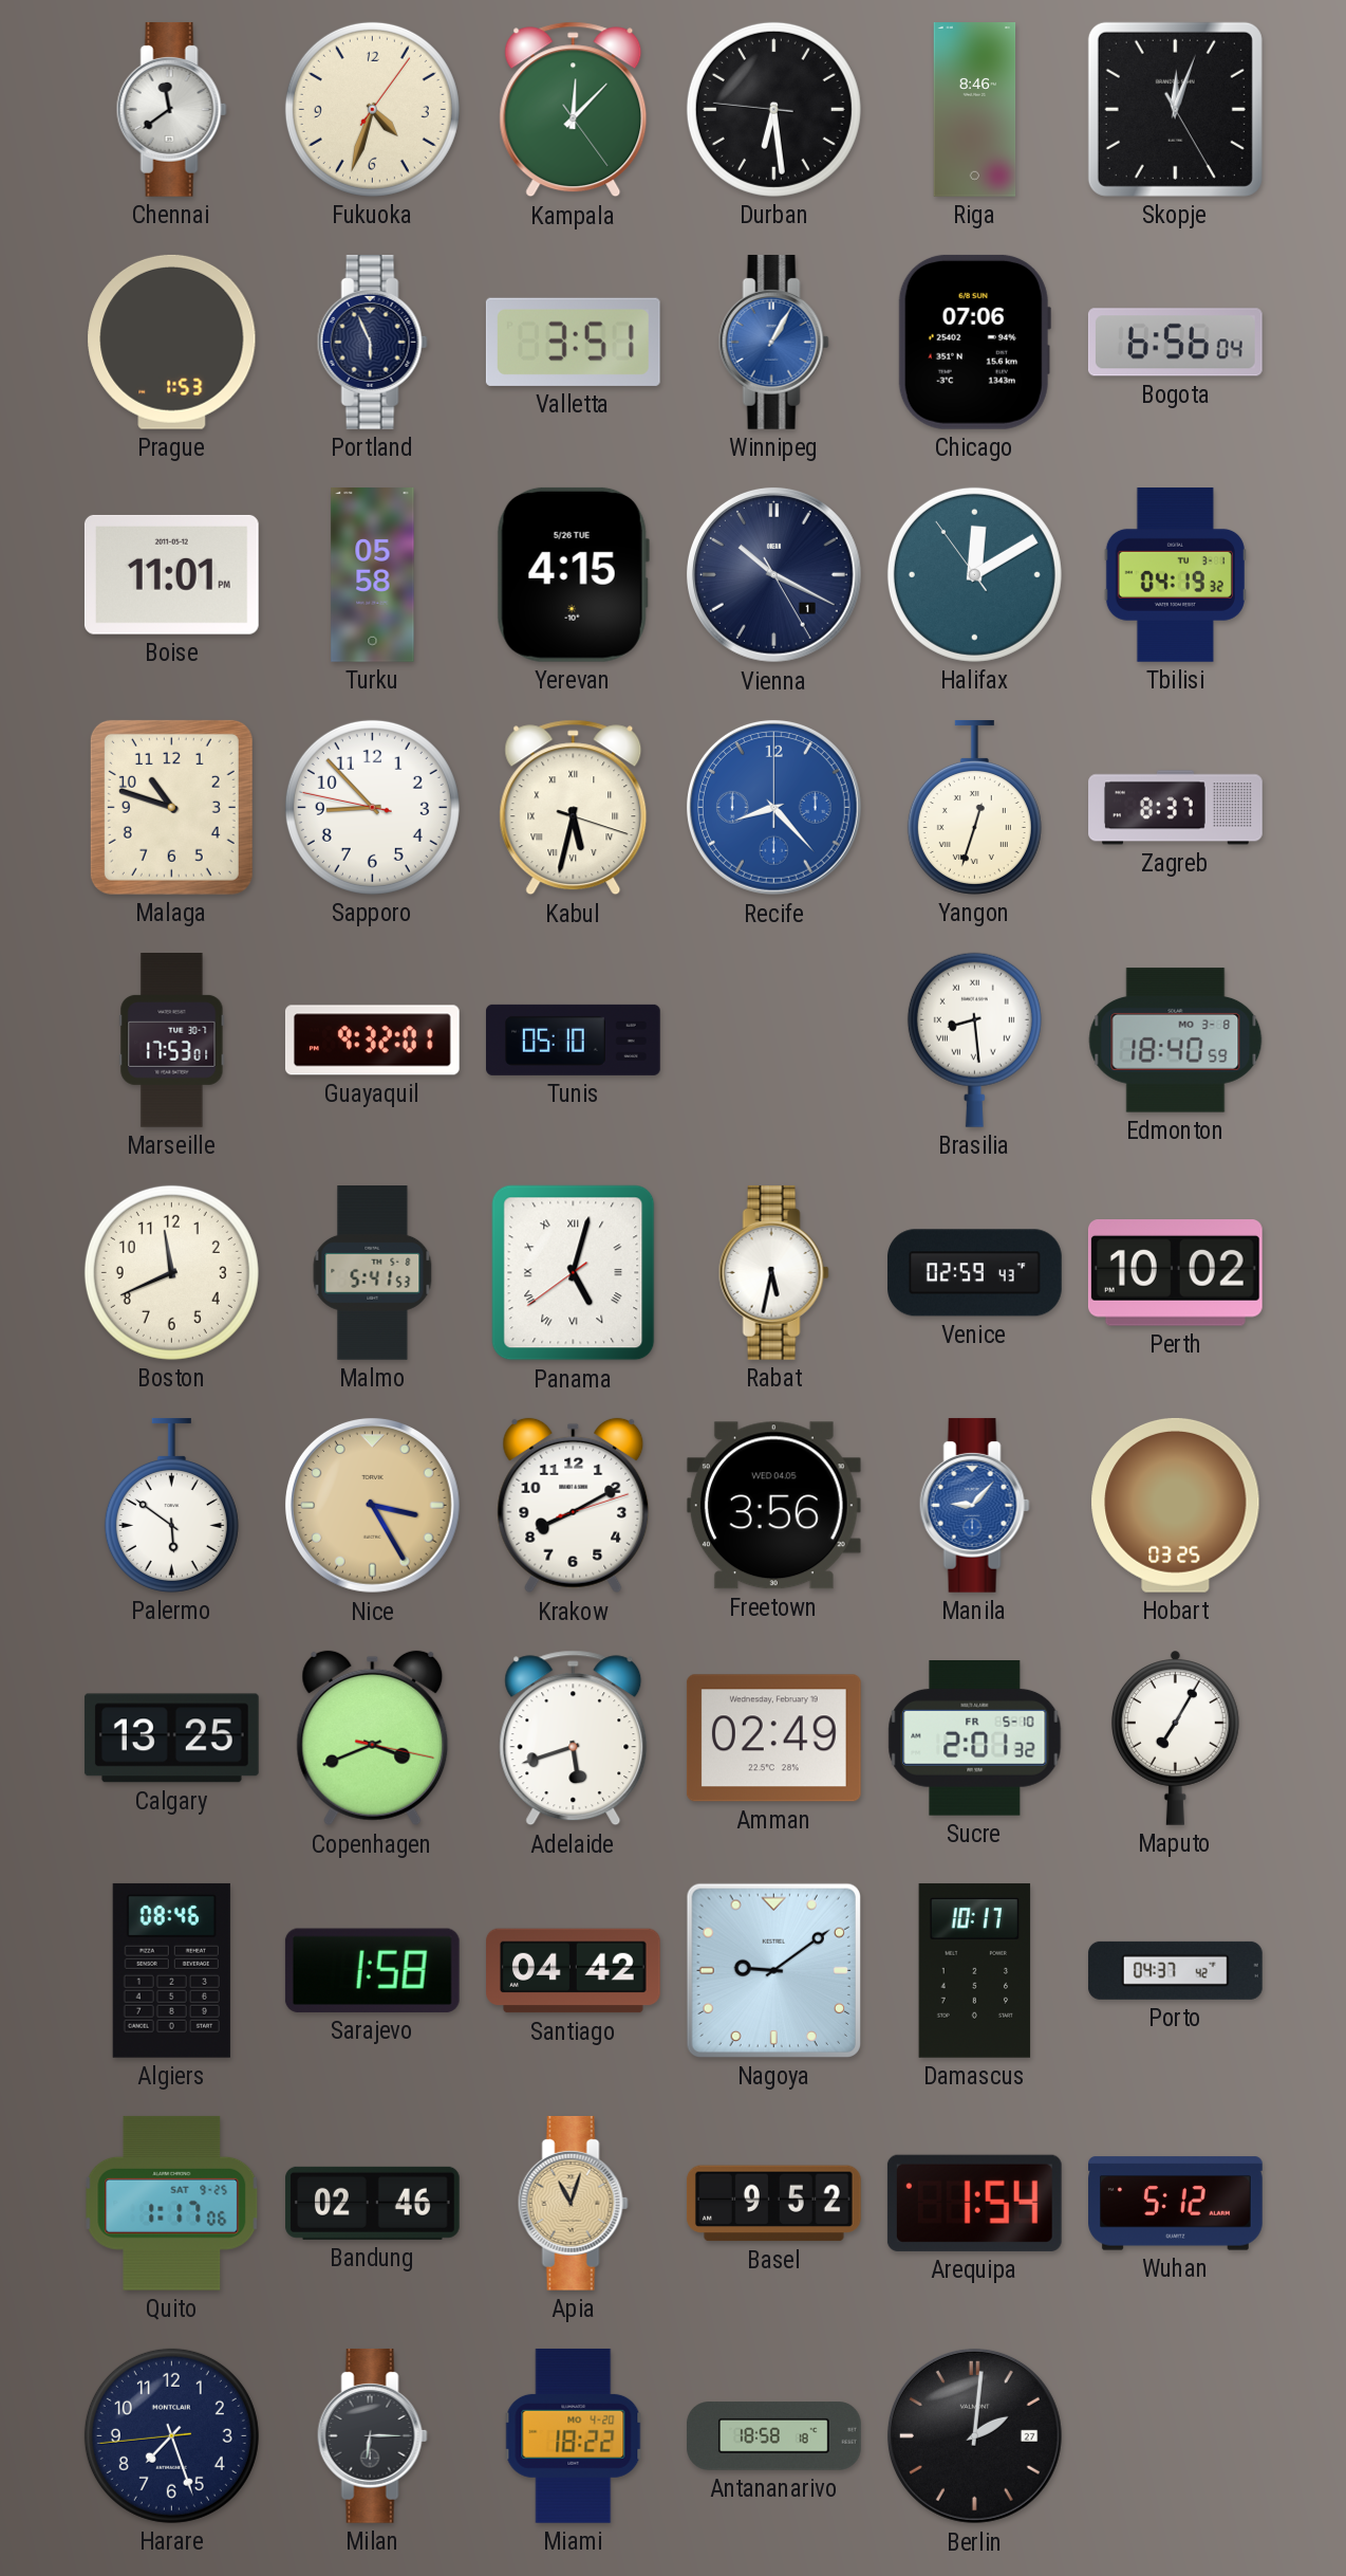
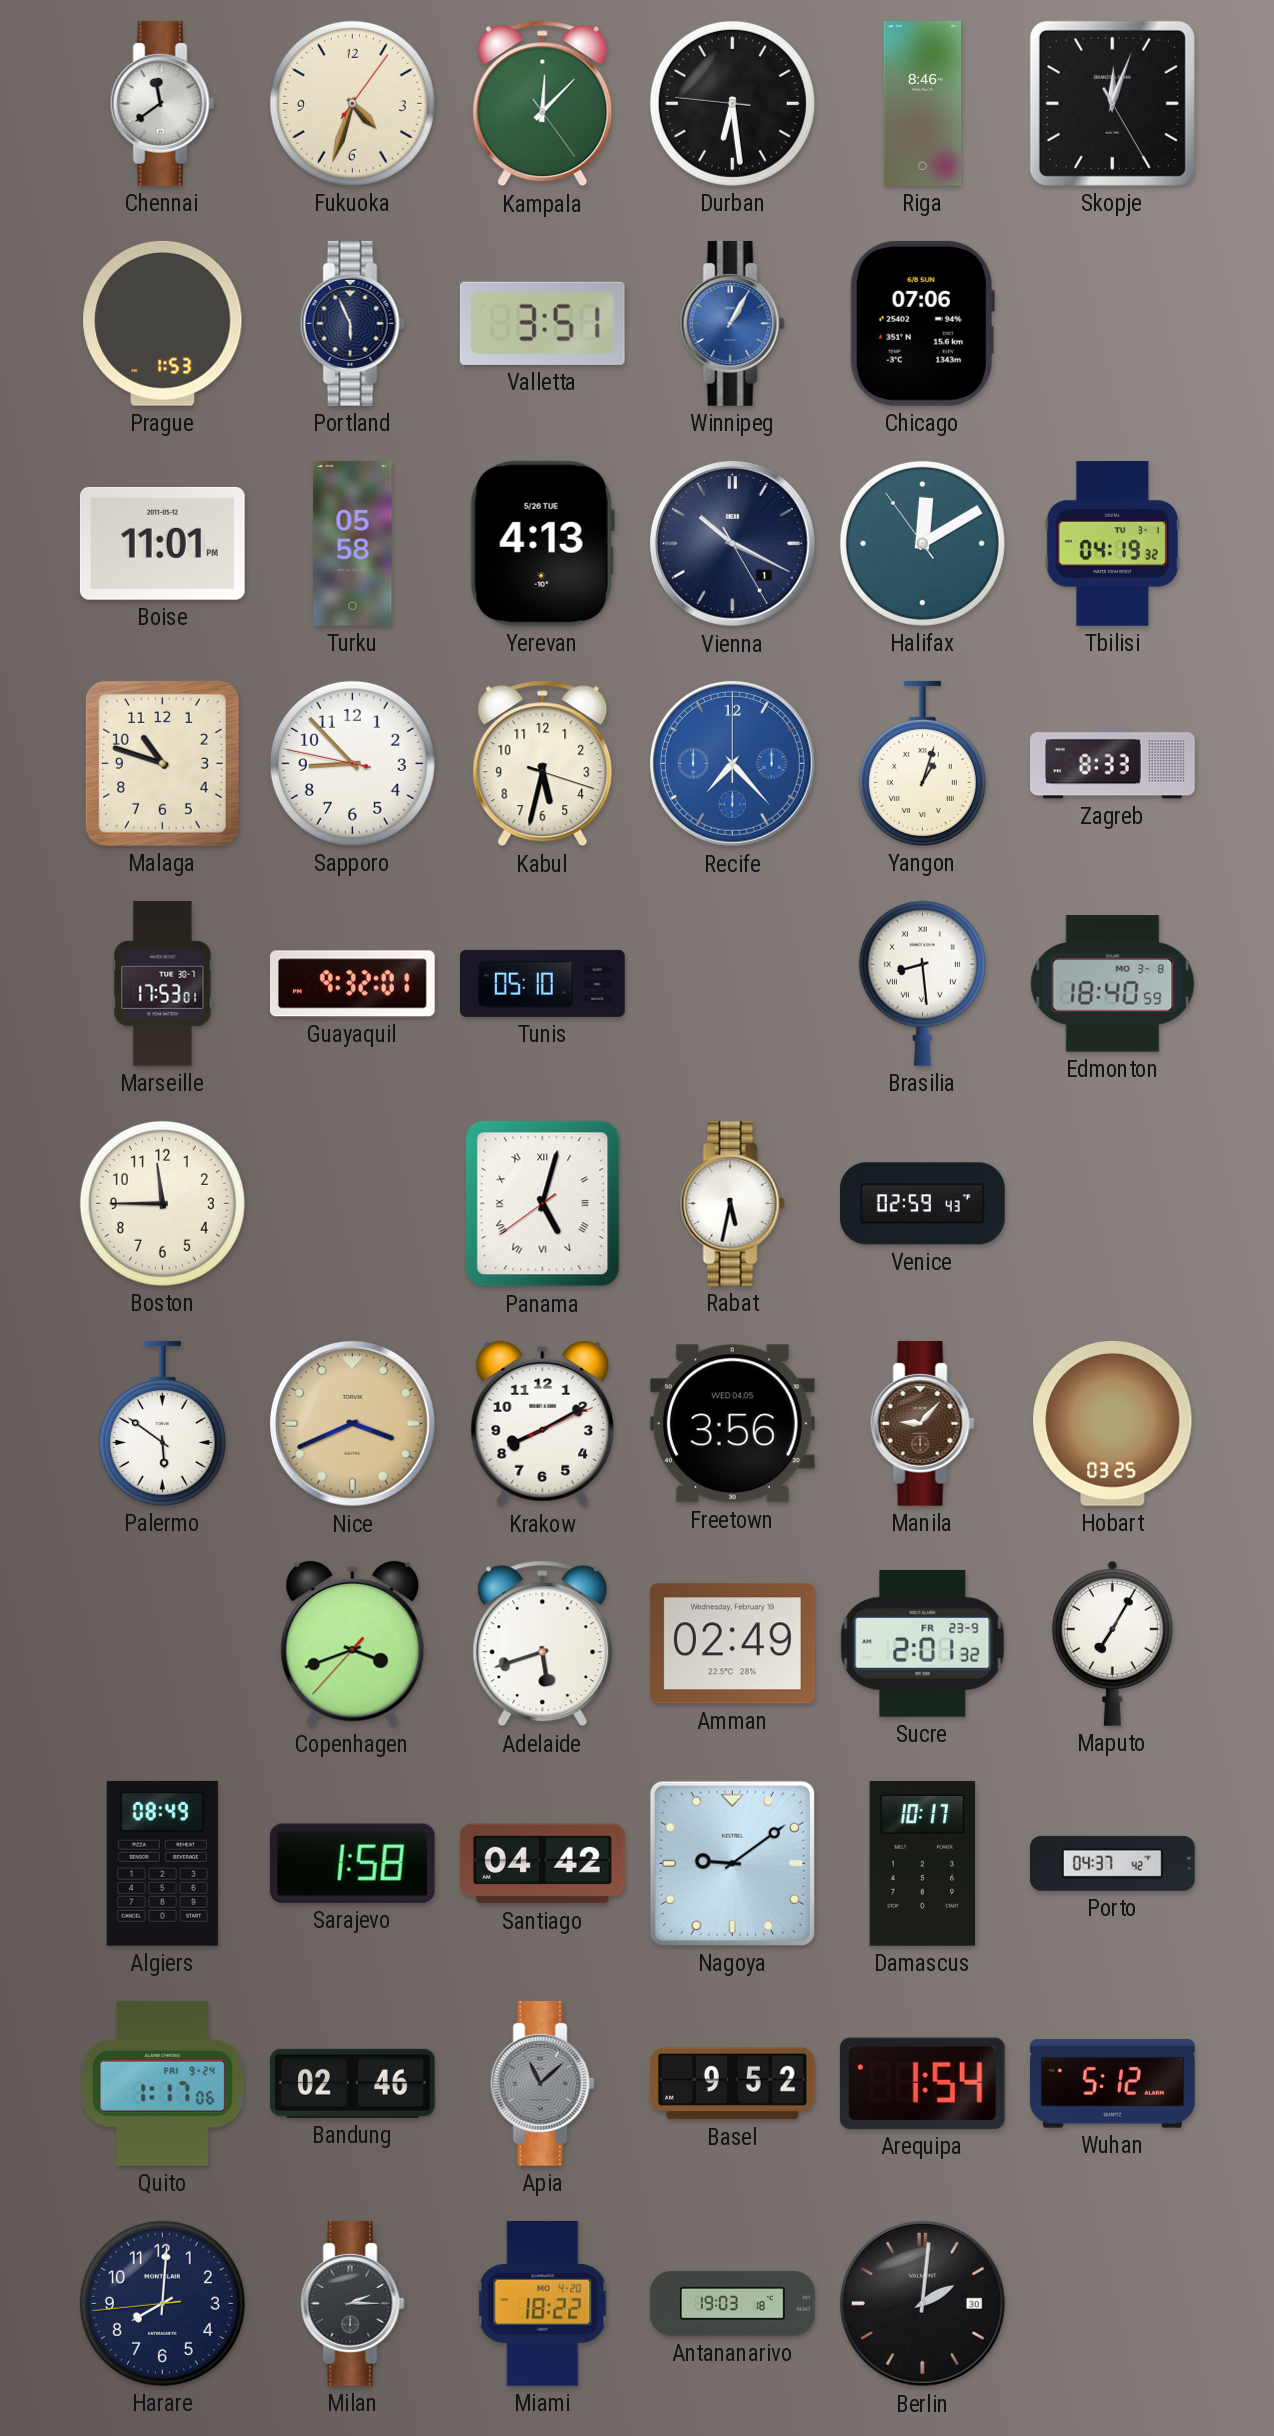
Bogota: 6:56 -> none
Yerevan: 4:15 -> 4:13
Kabul numerals: Roman -> Arabic
Recife: 8:23 -> 7:23
Yangon: 12:33 -> 1:03
Zagreb: 8:37 -> 8:33
Boston: 11:41 -> 11:45
Malmo: 5:41 -> none
Perth: 10:02 -> none
Nice: 3:25 -> 3:41
Krakow: 8:10:12 -> 8:10:11
Manila dial: blue -> brown
Calgary: 13:25 -> none
Copenhagen: 3:41:17 -> 3:41:37
Sucre date: FR 5-10 -> FR 23-9
Algiers: 08:46 -> 08:49
Quito date: SAT 9-25 -> FRI 9-24
Apia: 11:03 -> 11:08
Apia dial: champagne -> grey
Harare: 7:26 -> 8:00
Milan: 6:15 -> 2:15
Antananarivo: 18:58 -> 19:03
Berlin date: 27 -> 30
